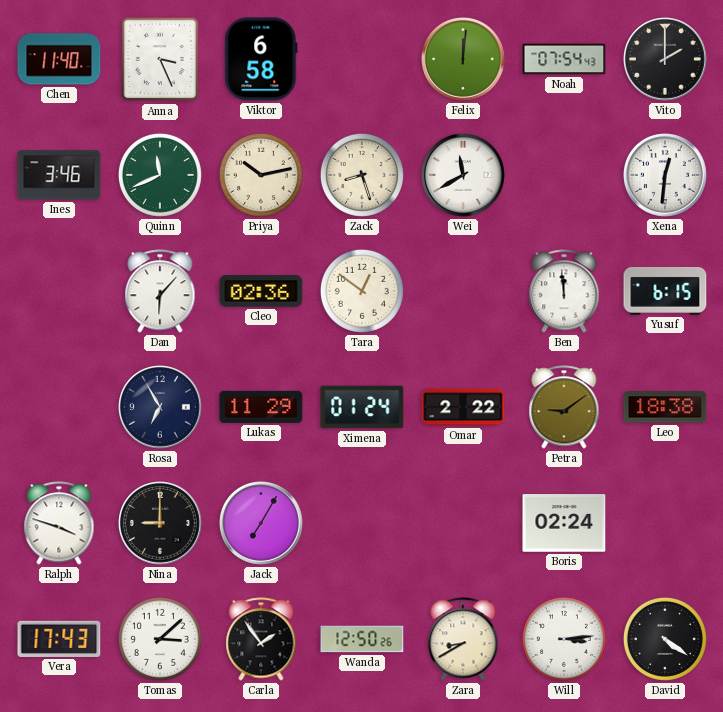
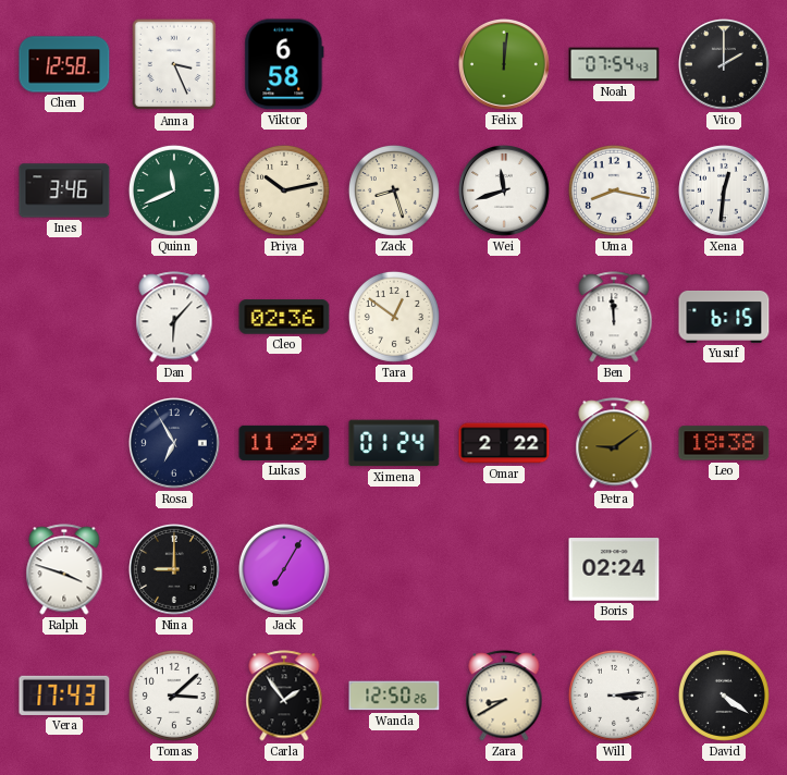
Chen: 11:40 -> 12:58
Wei: 11:40 -> 11:42
Uma: none -> 8:17
